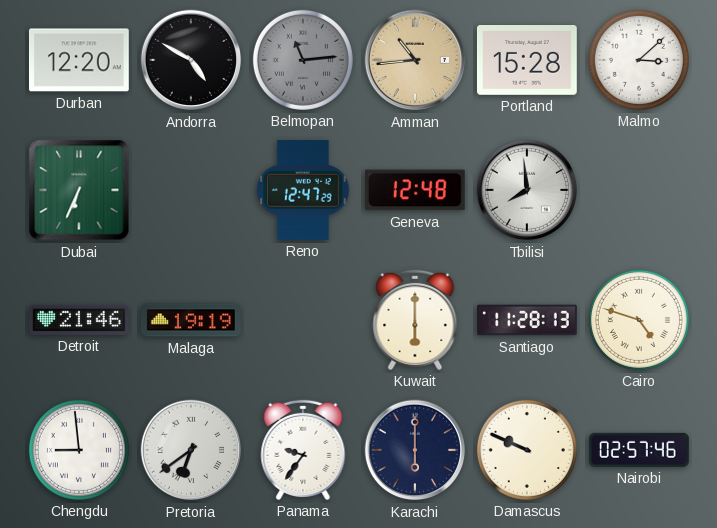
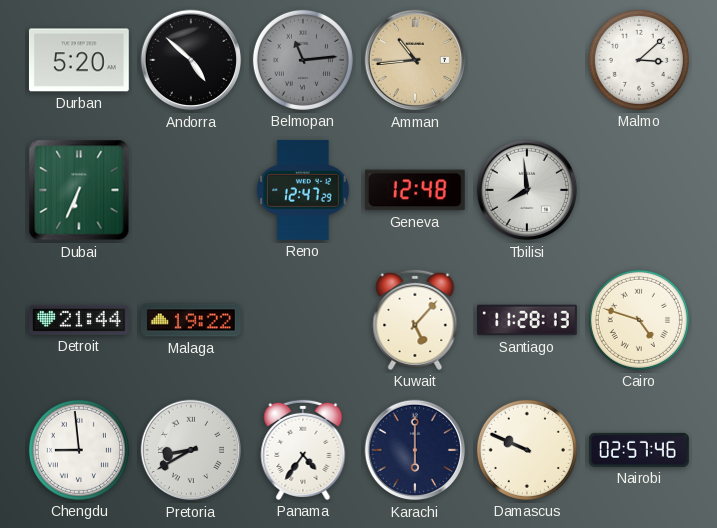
Durban: 12:20 -> 5:20
Andorra: 4:50 -> 4:52
Portland: 15:28 -> none
Detroit: 21:46 -> 21:44
Malaga: 19:19 -> 19:22
Kuwait: 6:00 -> 5:07
Pretoria: 6:39 -> 8:40
Panama: 9:36 -> 4:36
